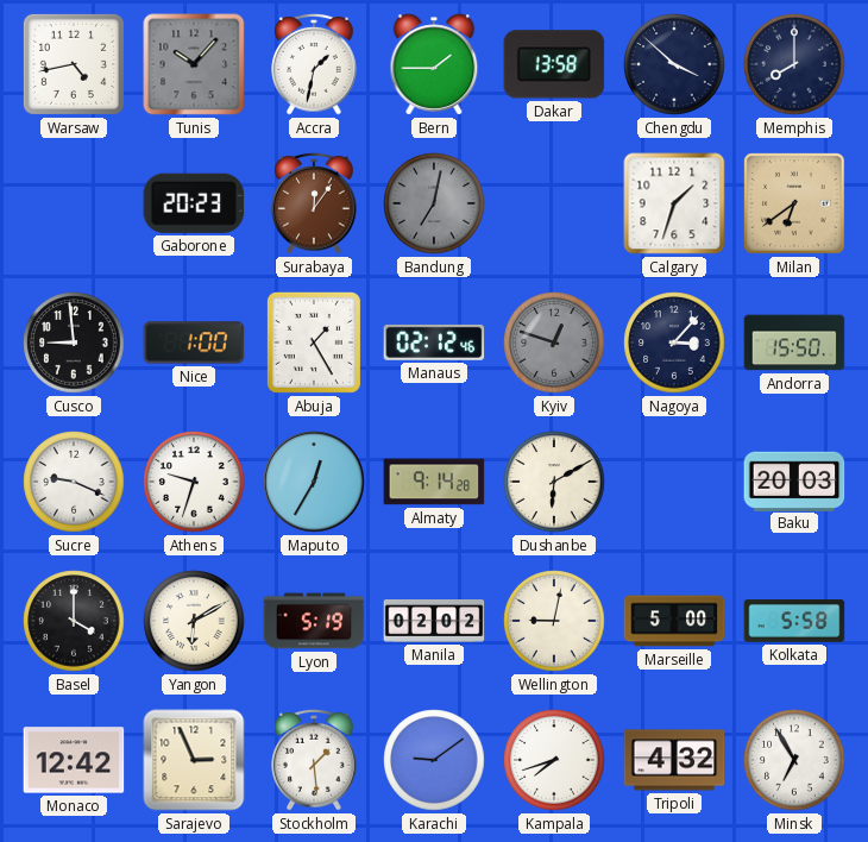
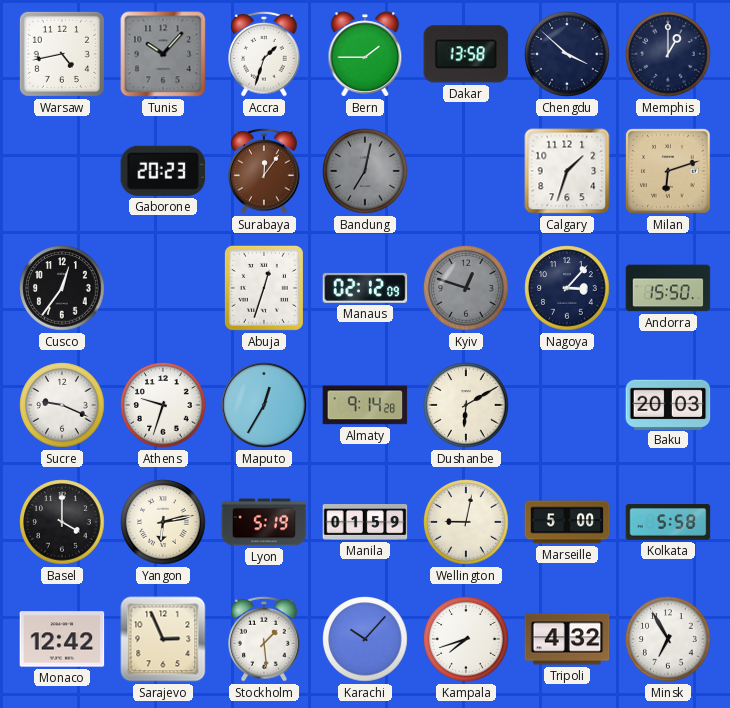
Accra: 1:32 -> 1:33
Memphis: 8:00 -> 1:00
Milan: 6:39 -> 6:12
Cusco: 8:59 -> 12:36
Nice: 1:00 -> none
Abuja: 1:25 -> 12:33
Manaus: 02:12:46 -> 02:12:09
Yangon: 6:10 -> 6:13
Manila: 02:02 -> 01:59
Karachi: 9:09 -> 10:07
